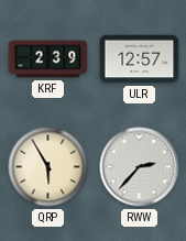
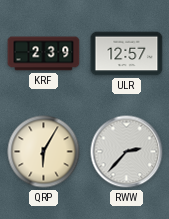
QRP: 5:55 -> 6:05
